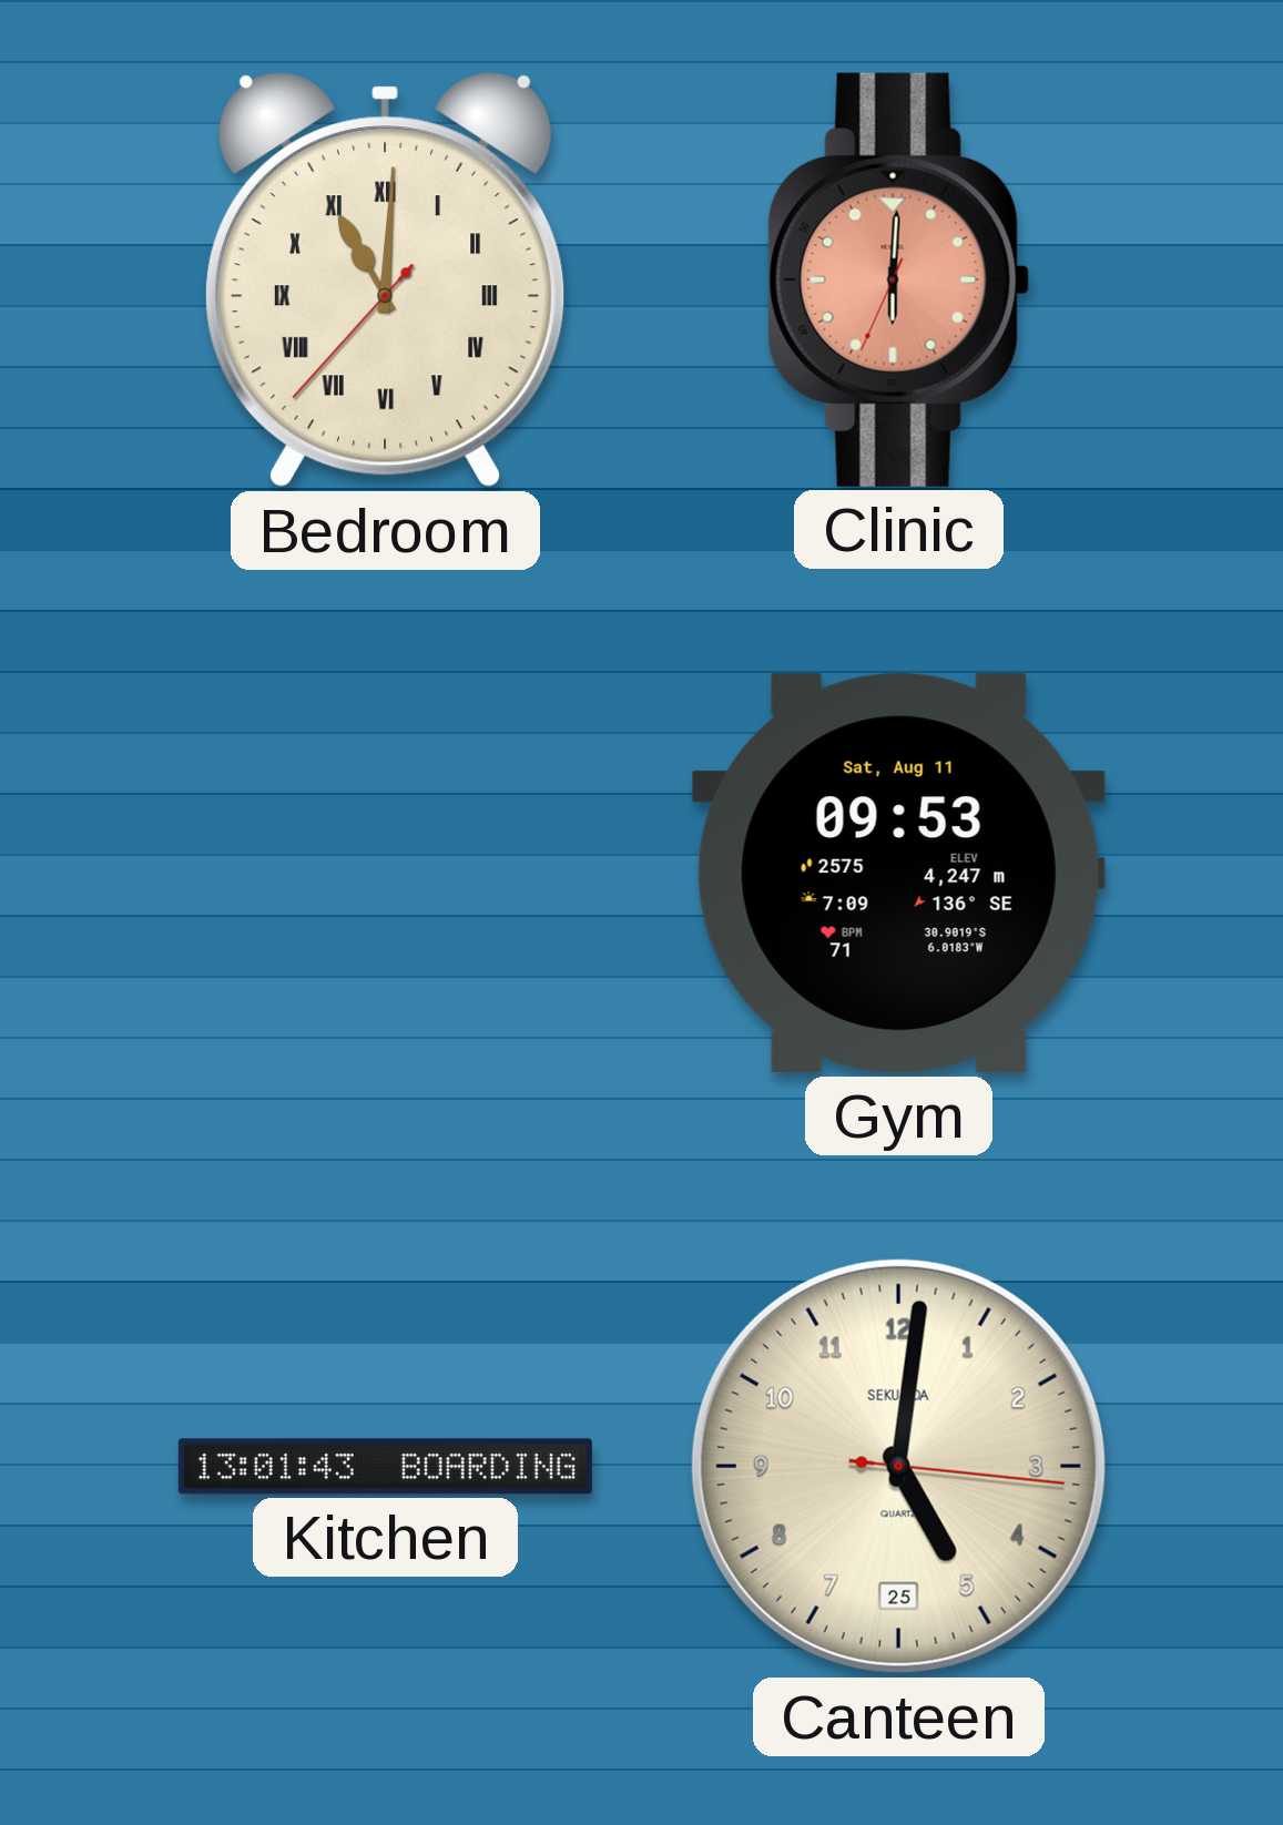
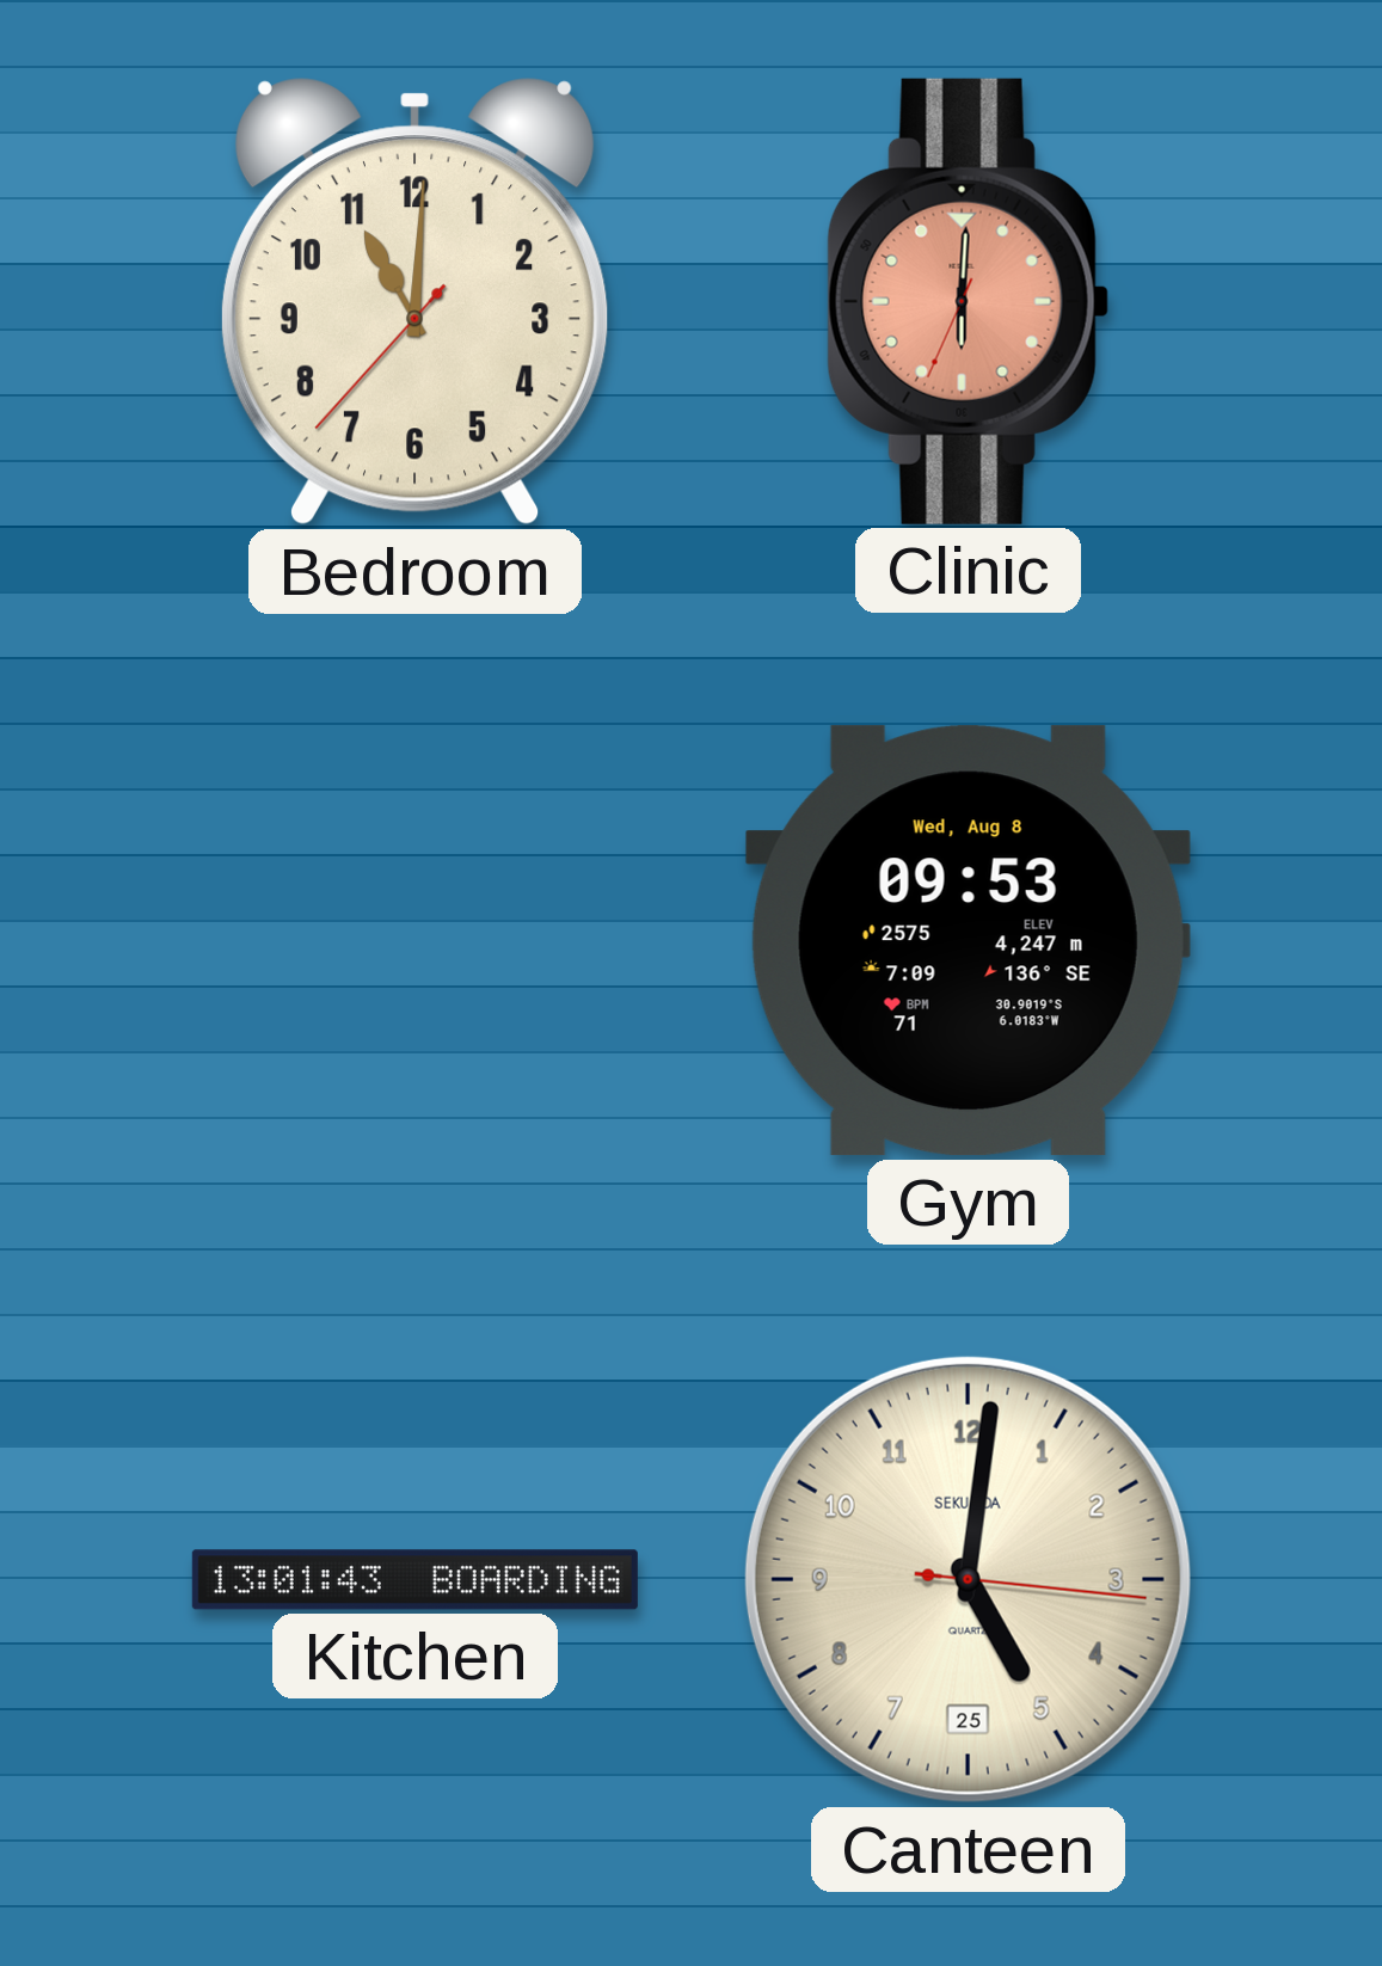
Bedroom numerals: Roman -> Arabic
Gym date: Sat, Aug 11 -> Wed, Aug 8
